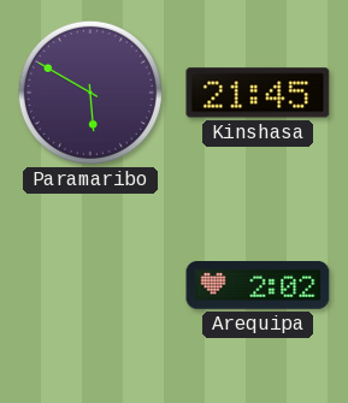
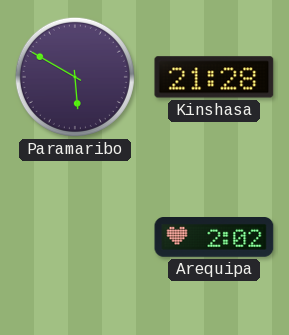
Kinshasa: 21:45 -> 21:28
